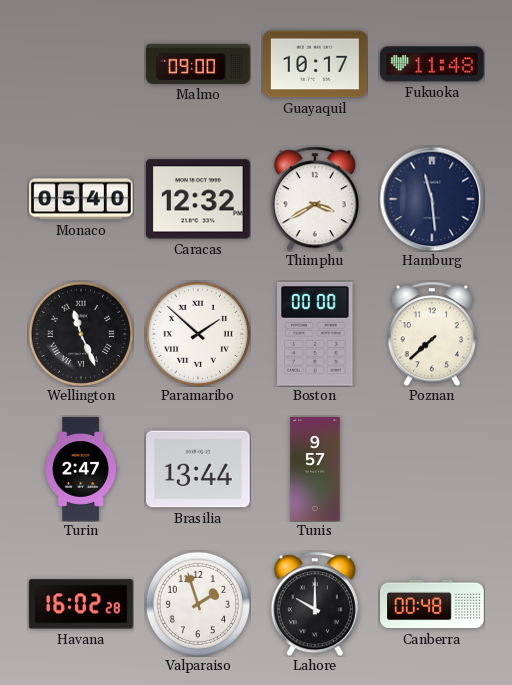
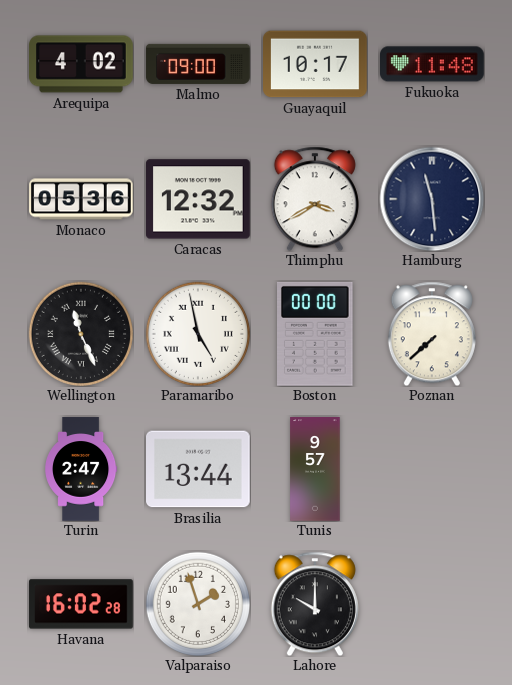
Arequipa: none -> 4:02
Monaco: 05:40 -> 05:36
Paramaribo: 1:52 -> 4:58
Canberra: 00:48 -> none
